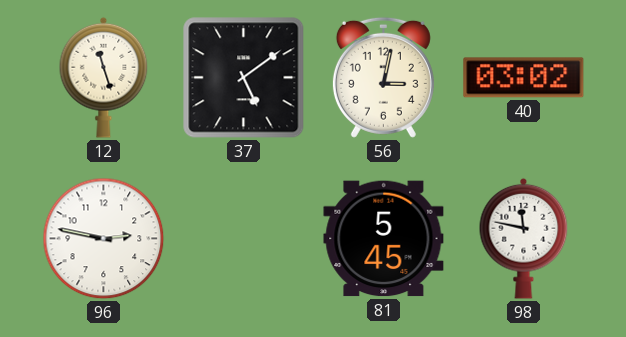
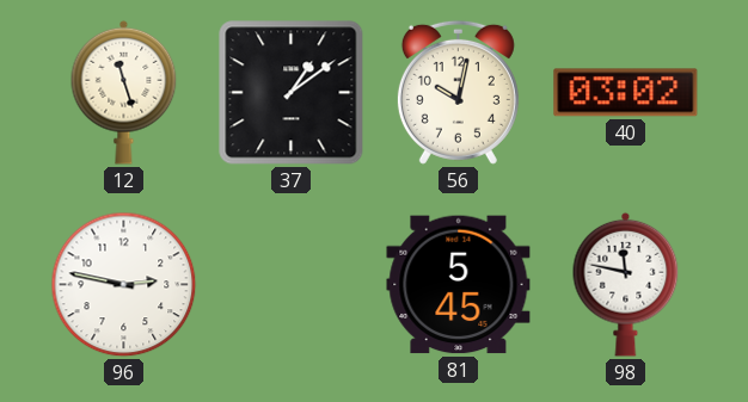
37: 5:09 -> 1:09
56: 3:02 -> 10:02
